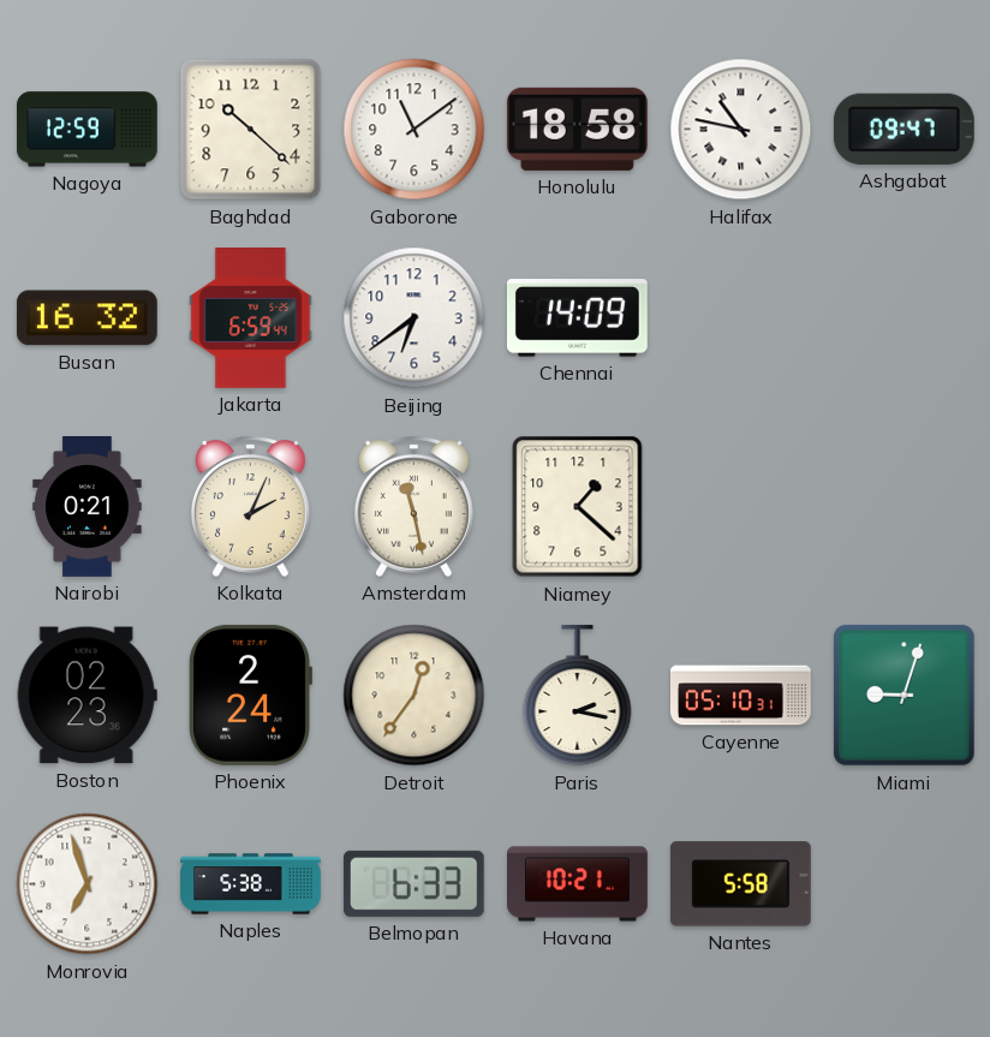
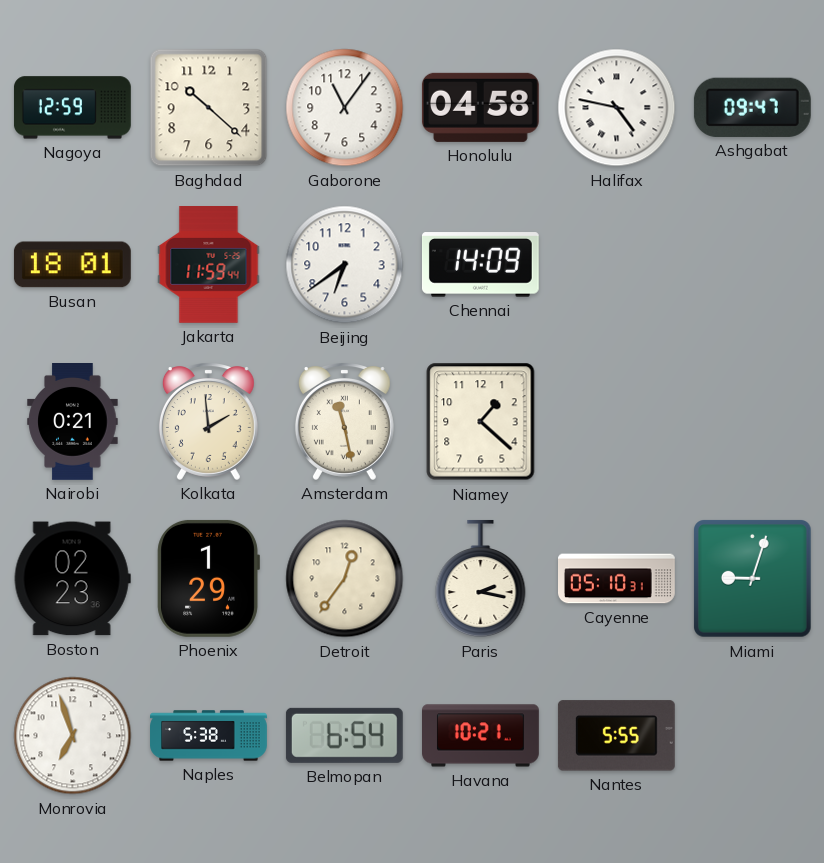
Gaborone: 11:09 -> 11:06
Honolulu: 18:58 -> 04:58
Halifax: 10:47 -> 4:47
Busan: 16:32 -> 18:01
Jakarta: 6:59 -> 11:59
Kolkata: 2:04 -> 1:59
Phoenix: 2:24 -> 1:29
Belmopan: 6:33 -> 6:54
Nantes: 5:58 -> 5:55
